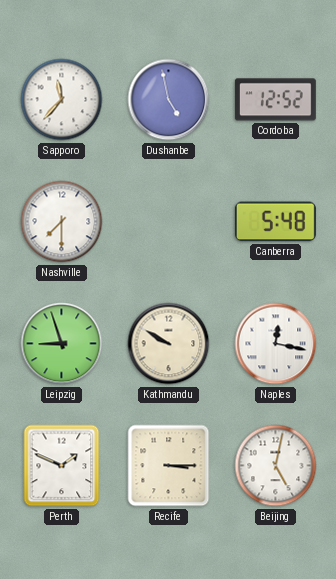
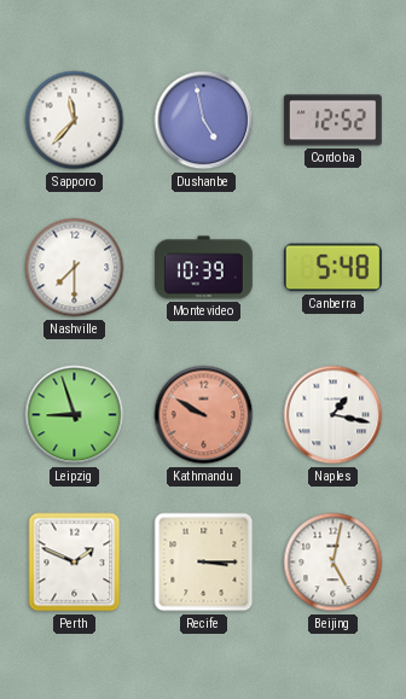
Montevideo: none -> 10:39
Kathmandu dial: cream -> salmon
Naples: 12:17 -> 1:17
